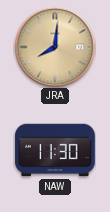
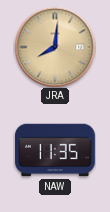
NAW: 11:30 -> 11:35
